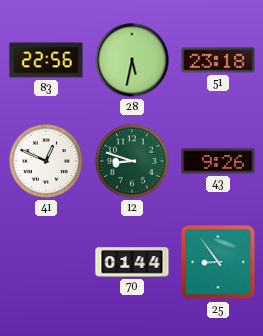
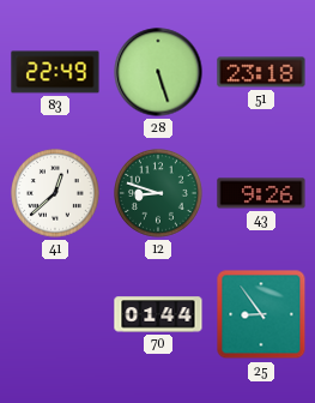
83: 22:56 -> 22:49
28: 5:32 -> 5:27
41: 12:49 -> 12:38
